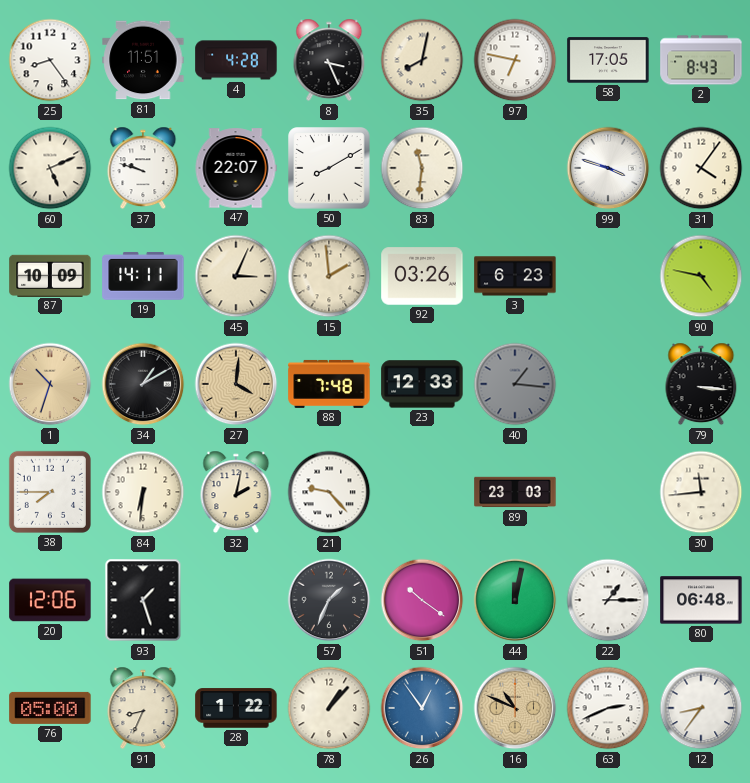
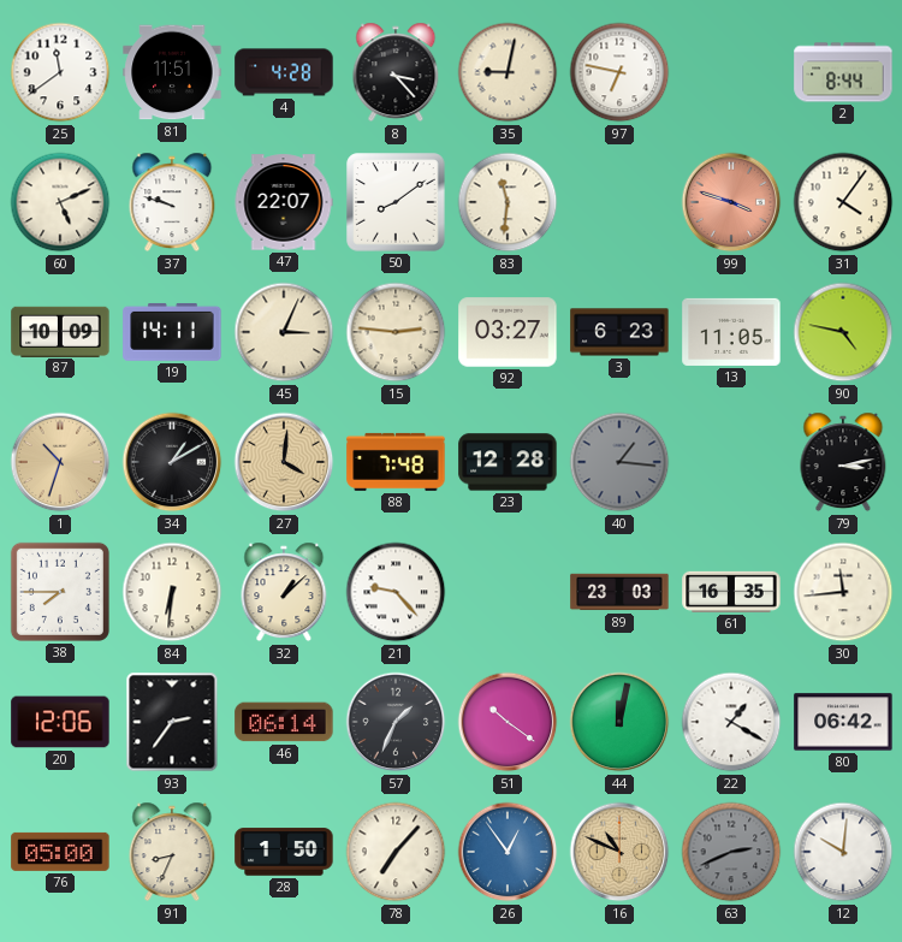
25: 8:24 -> 11:39
8: 3:26 -> 3:23
35: 8:02 -> 9:02
58: 17:05 -> none
2: 8:43 -> 8:44
50: 8:10 -> 8:09
99 dial: white -> salmon
15: 1:59 -> 2:46
92: 03:26 -> 03:27
13: none -> 11:05
23: 12:33 -> 12:28
79: 3:16 -> 3:13
32: 2:02 -> 1:08
61: none -> 16:35
93: 1:27 -> 2:36
46: none -> 06:14
22: 1:15 -> 1:20
80: 06:48 -> 06:42
28: 1:22 -> 1:50
78: 1:07 -> 7:07
63 dial: white -> grey
12: 8:36 -> 10:01
